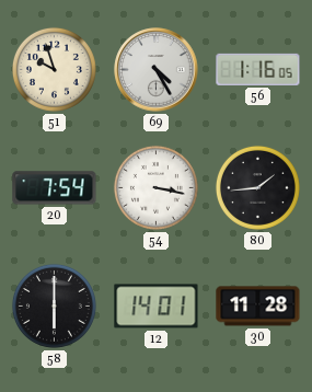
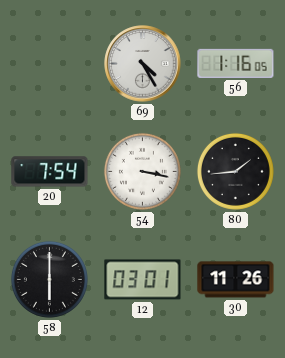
51: 9:57 -> none
12: 14:01 -> 03:01
30: 11:28 -> 11:26
